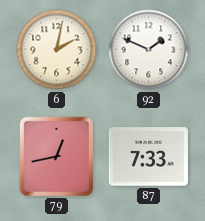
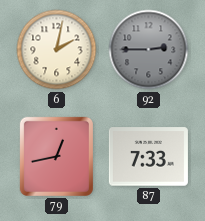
92: 1:49 -> 2:45
92 dial: white -> grey
